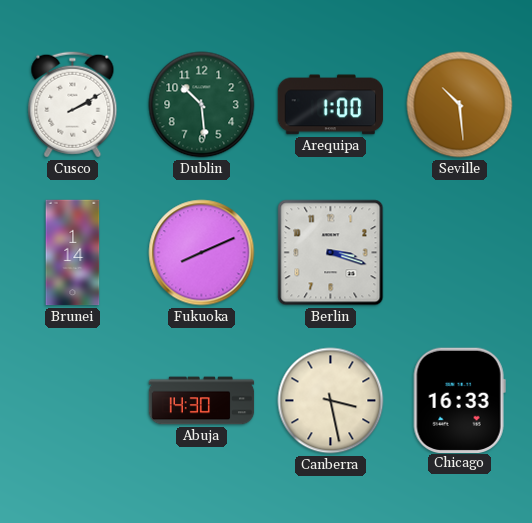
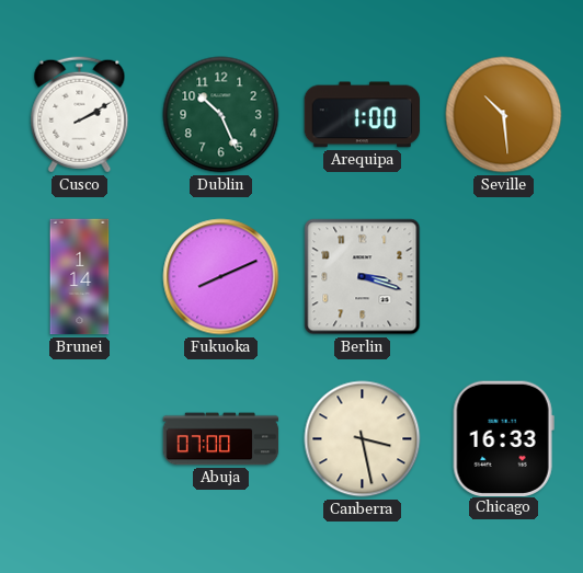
Dublin: 10:29 -> 10:26
Abuja: 14:30 -> 07:00
